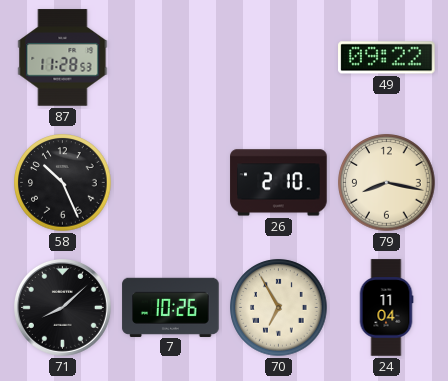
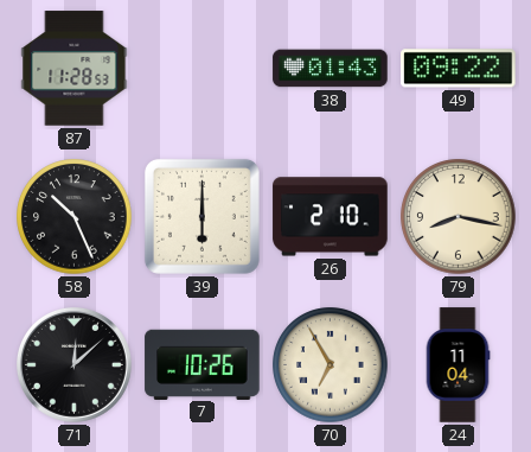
38: none -> 01:43
39: none -> 6:00
71: 8:08 -> 12:08
